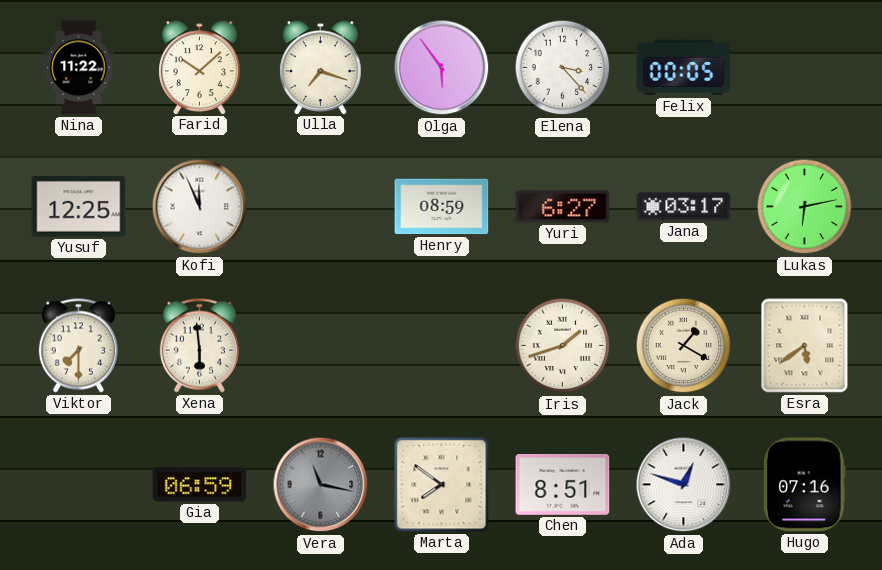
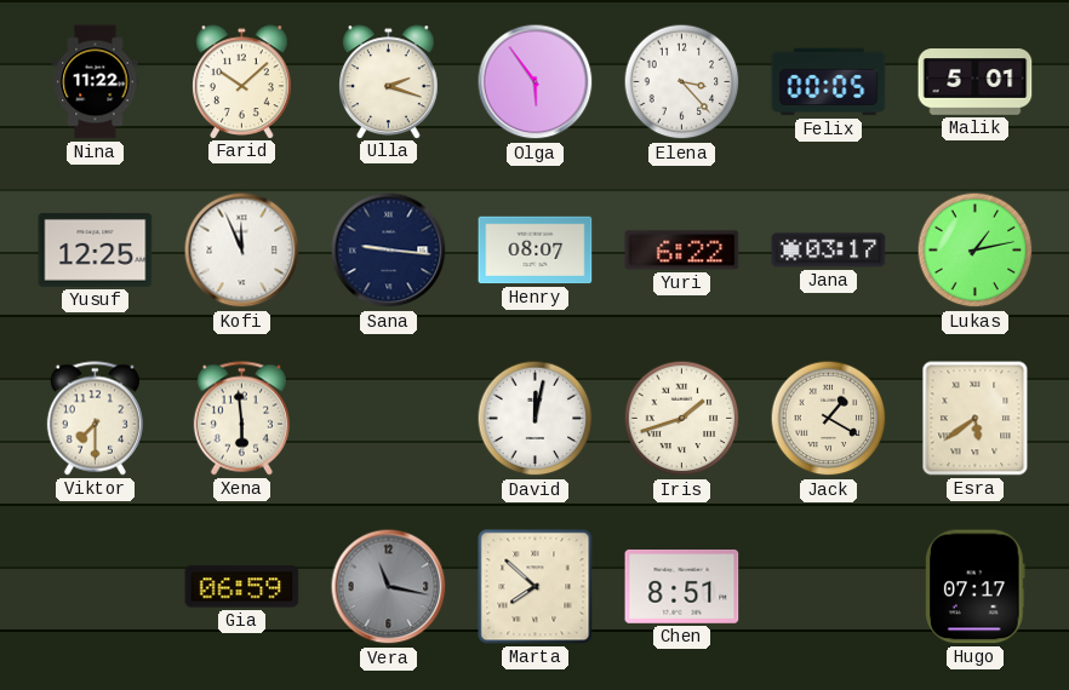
Ulla: 7:18 -> 2:18
Malik: none -> 5:01
Sana: none -> 9:16
Henry: 08:59 -> 08:07
Yuri: 6:27 -> 6:22
Lukas: 6:13 -> 1:13
David: none -> 12:02
Marta: 7:51 -> 7:52
Ada: 12:48 -> none
Hugo: 07:16 -> 07:17
